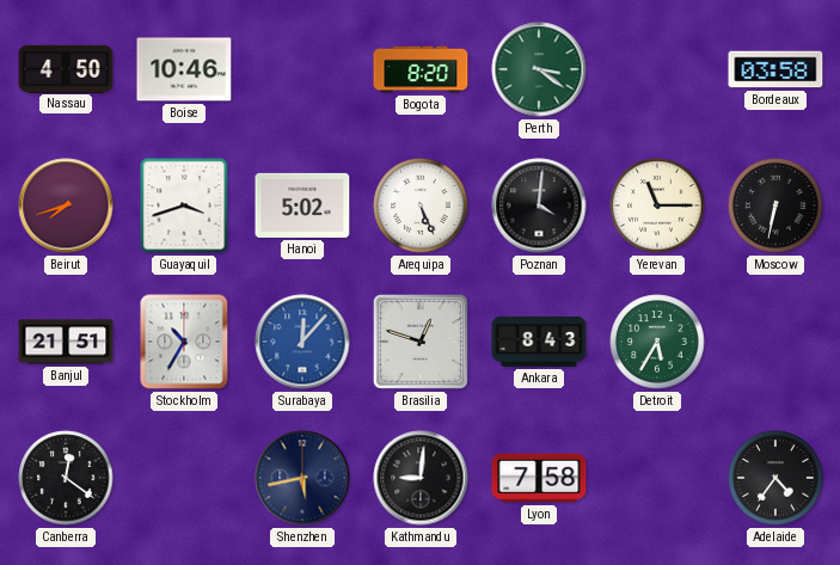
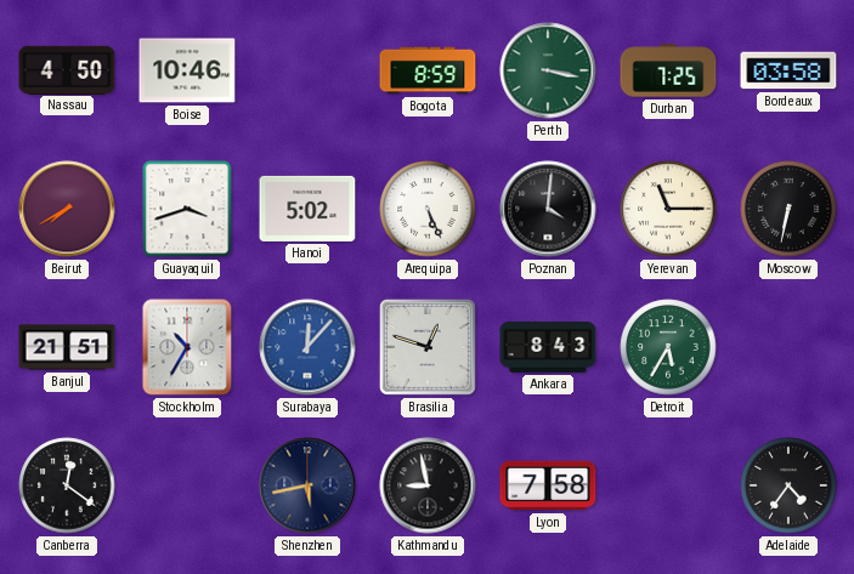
Bogota: 8:20 -> 8:59
Perth: 3:21 -> 3:17
Durban: none -> 7:25
Beirut: 7:42 -> 7:40
Kathmandu: 9:01 -> 8:58
